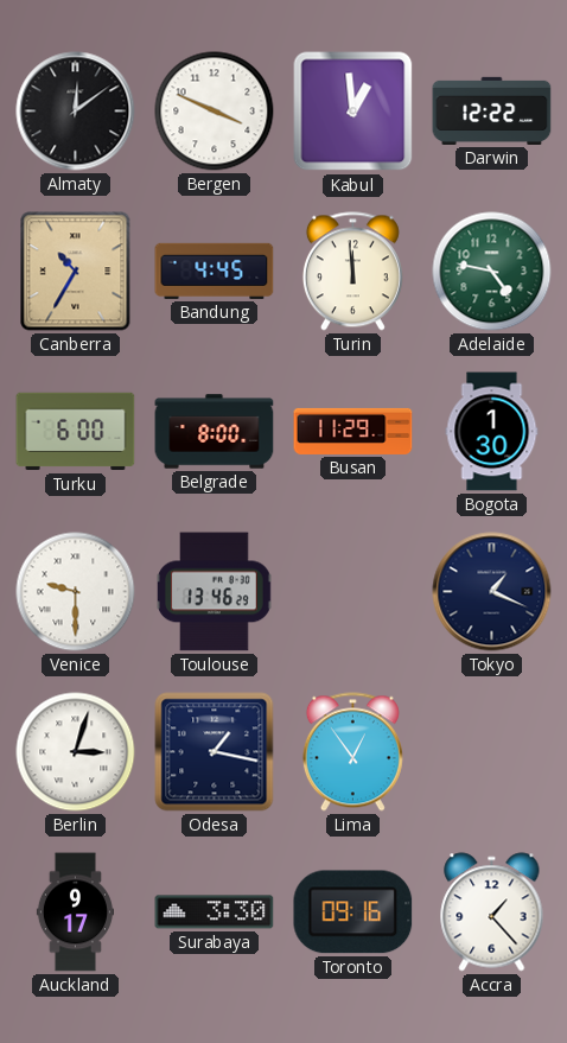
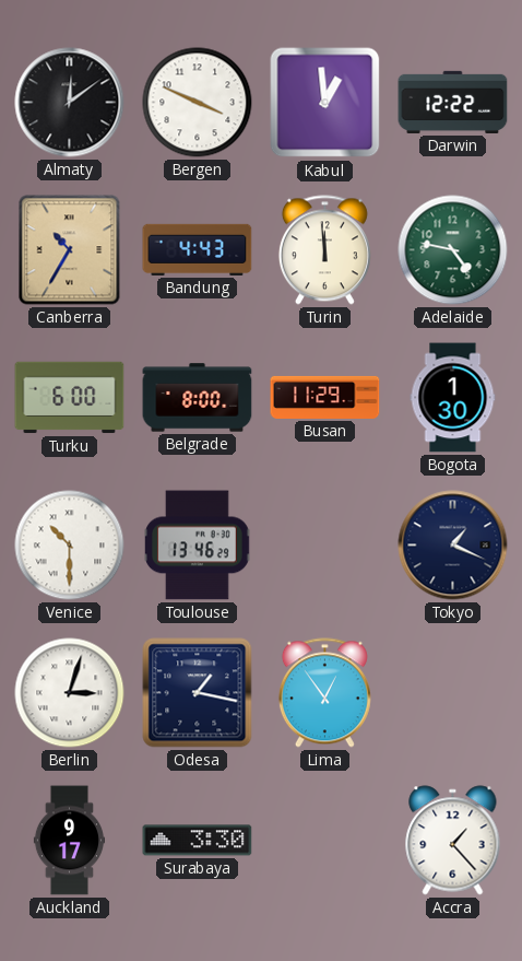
Bandung: 4:45 -> 4:43
Venice: 9:30 -> 10:30
Toronto: 09:16 -> none
